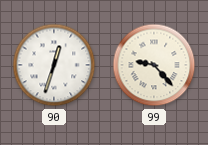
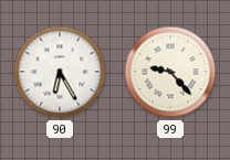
90: 12:33 -> 6:25
